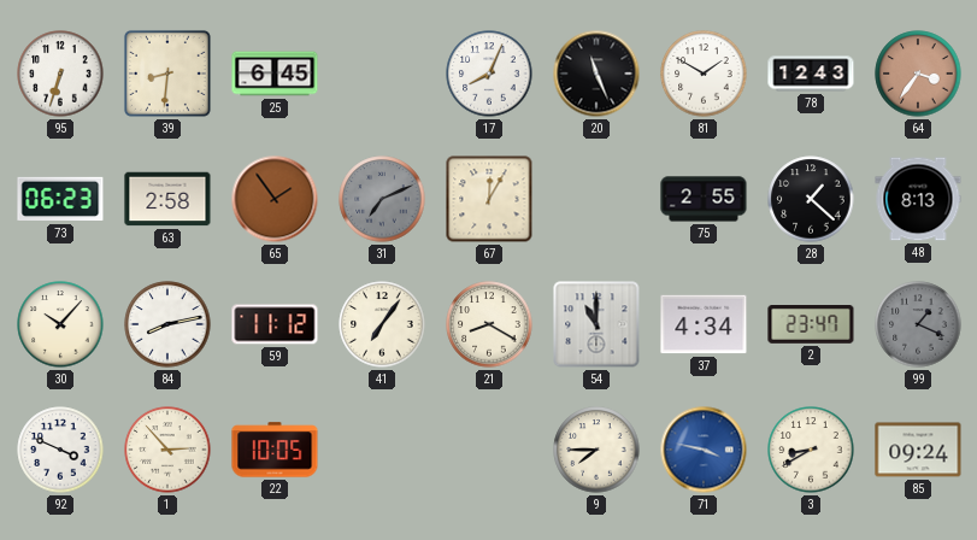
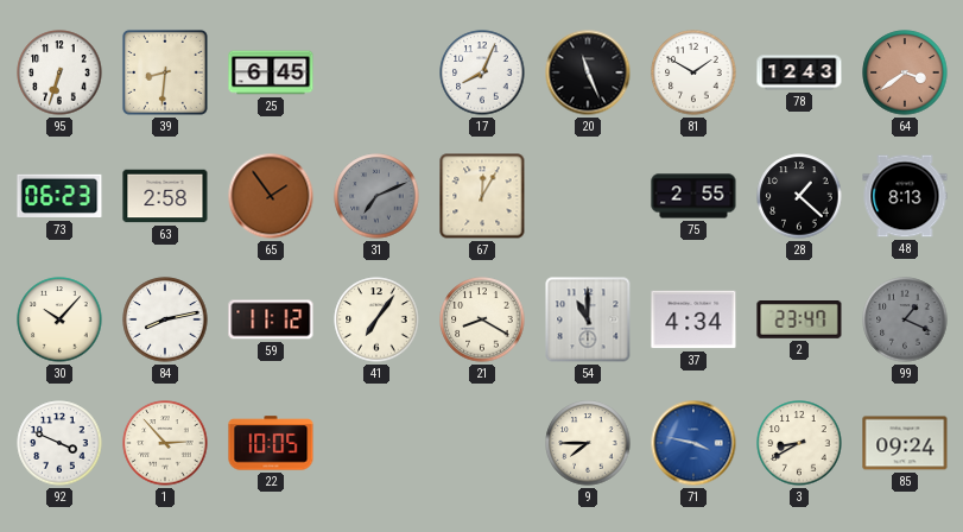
64: 3:36 -> 3:39
